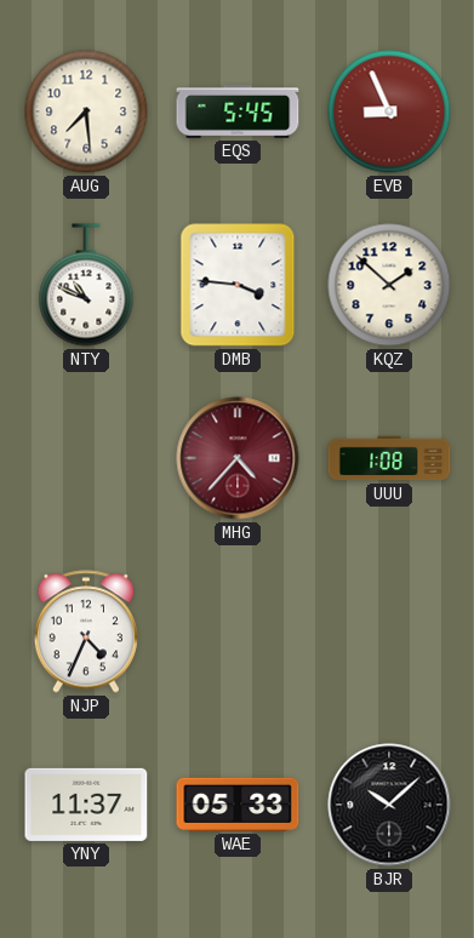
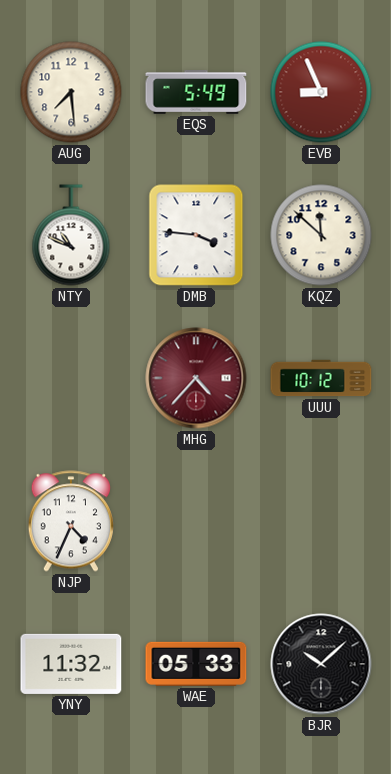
EQS: 5:45 -> 5:49
KQZ: 1:52 -> 11:52
UUU: 1:08 -> 10:12
YNY: 11:37 -> 11:32
